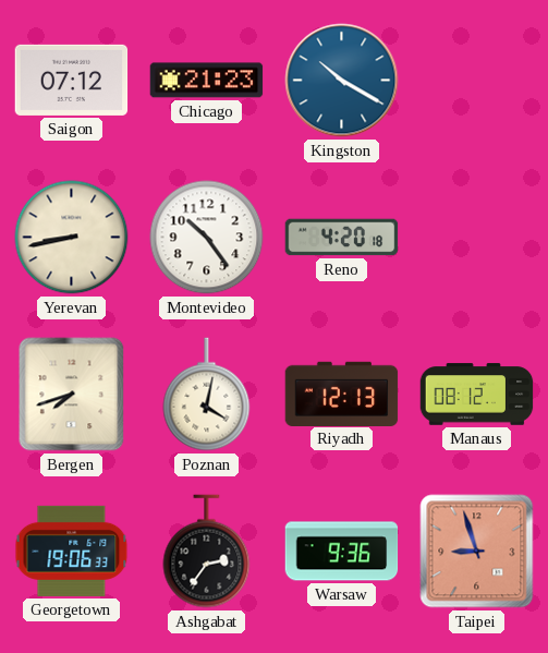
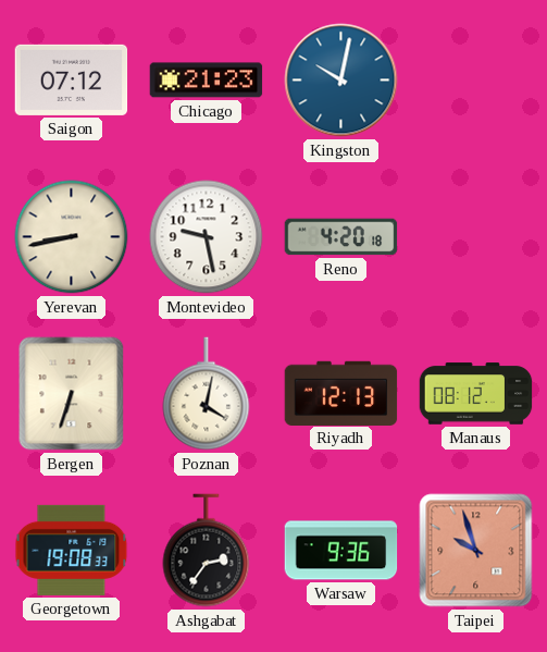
Kingston: 10:20 -> 10:02
Montevideo: 10:24 -> 9:28
Bergen: 7:42 -> 6:33
Georgetown: 19:06 -> 19:08
Taipei: 8:57 -> 9:57
